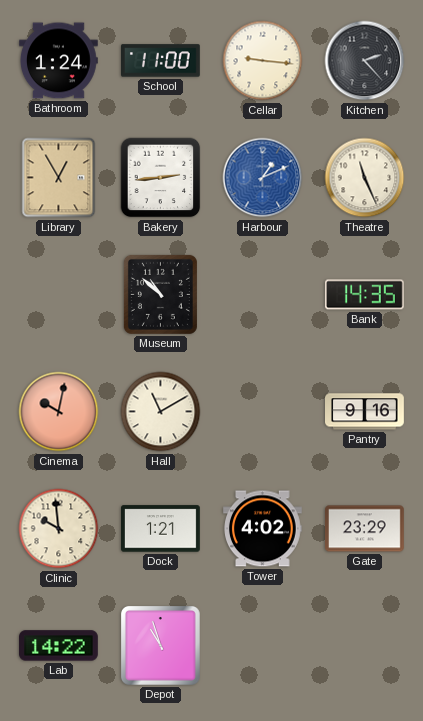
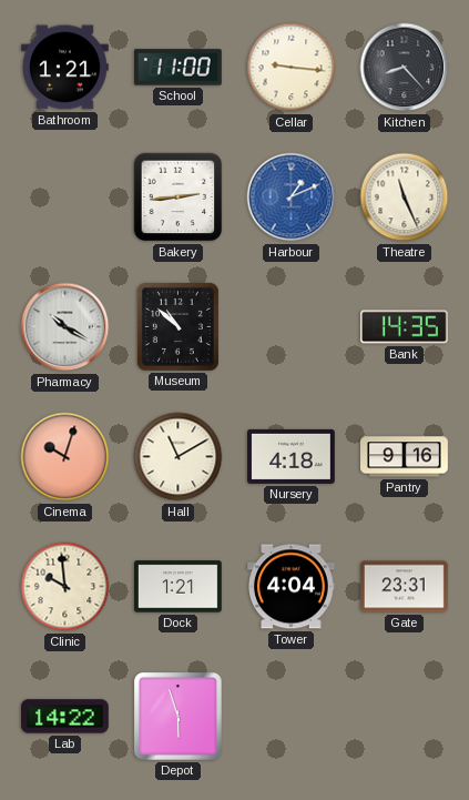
Bathroom: 1:24 -> 1:21
Kitchen: 2:23 -> 8:23
Library: 12:55 -> none
Pharmacy: none -> 10:20
Cinema: 10:02 -> 10:03
Nursery: none -> 4:18
Tower: 4:02 -> 4:04
Gate: 23:29 -> 23:31
Depot: 10:57 -> 5:57
